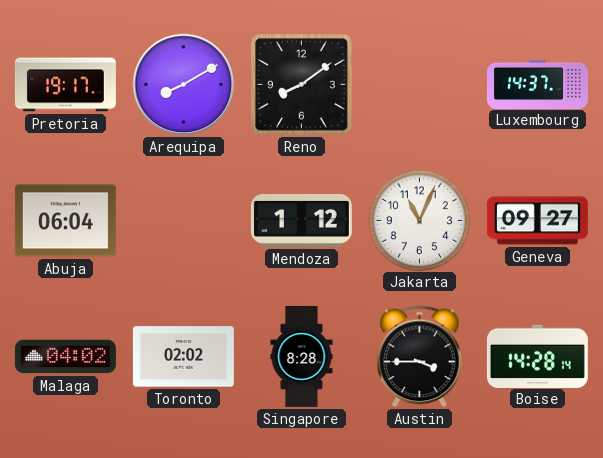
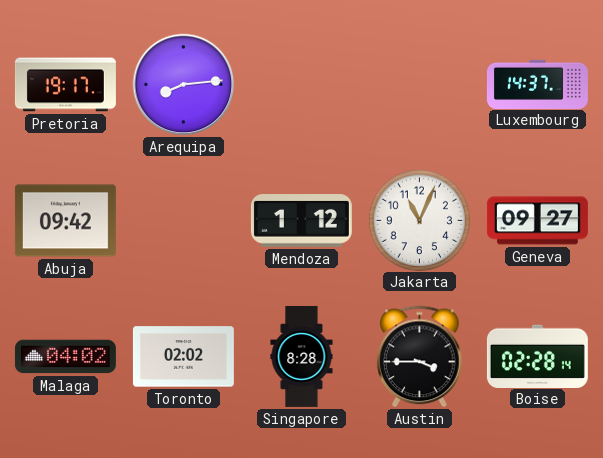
Arequipa: 8:10 -> 8:14
Reno: 8:09 -> none
Abuja: 06:04 -> 09:42
Boise: 14:28 -> 02:28
